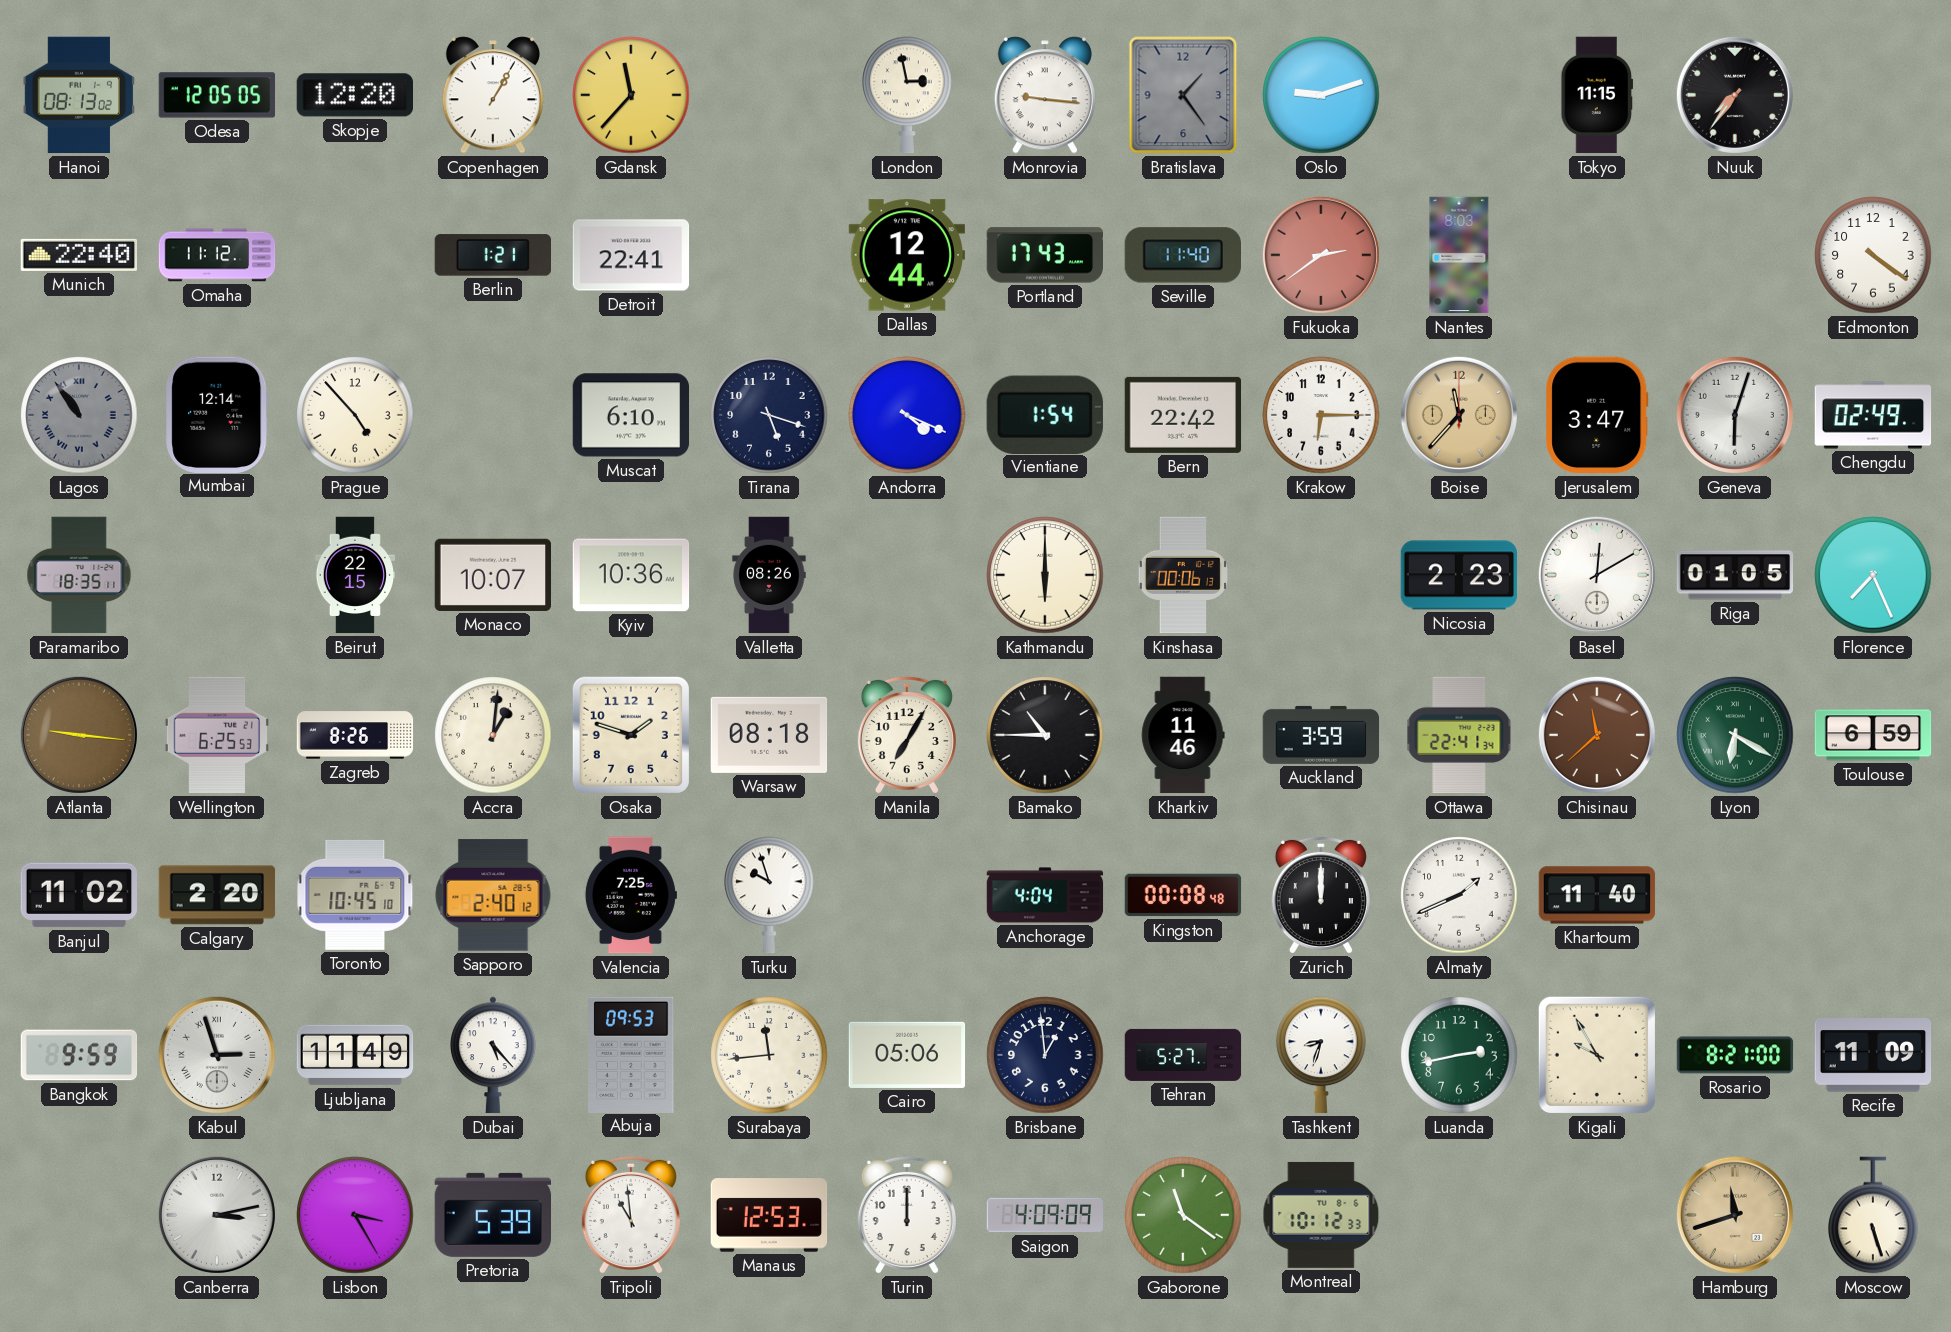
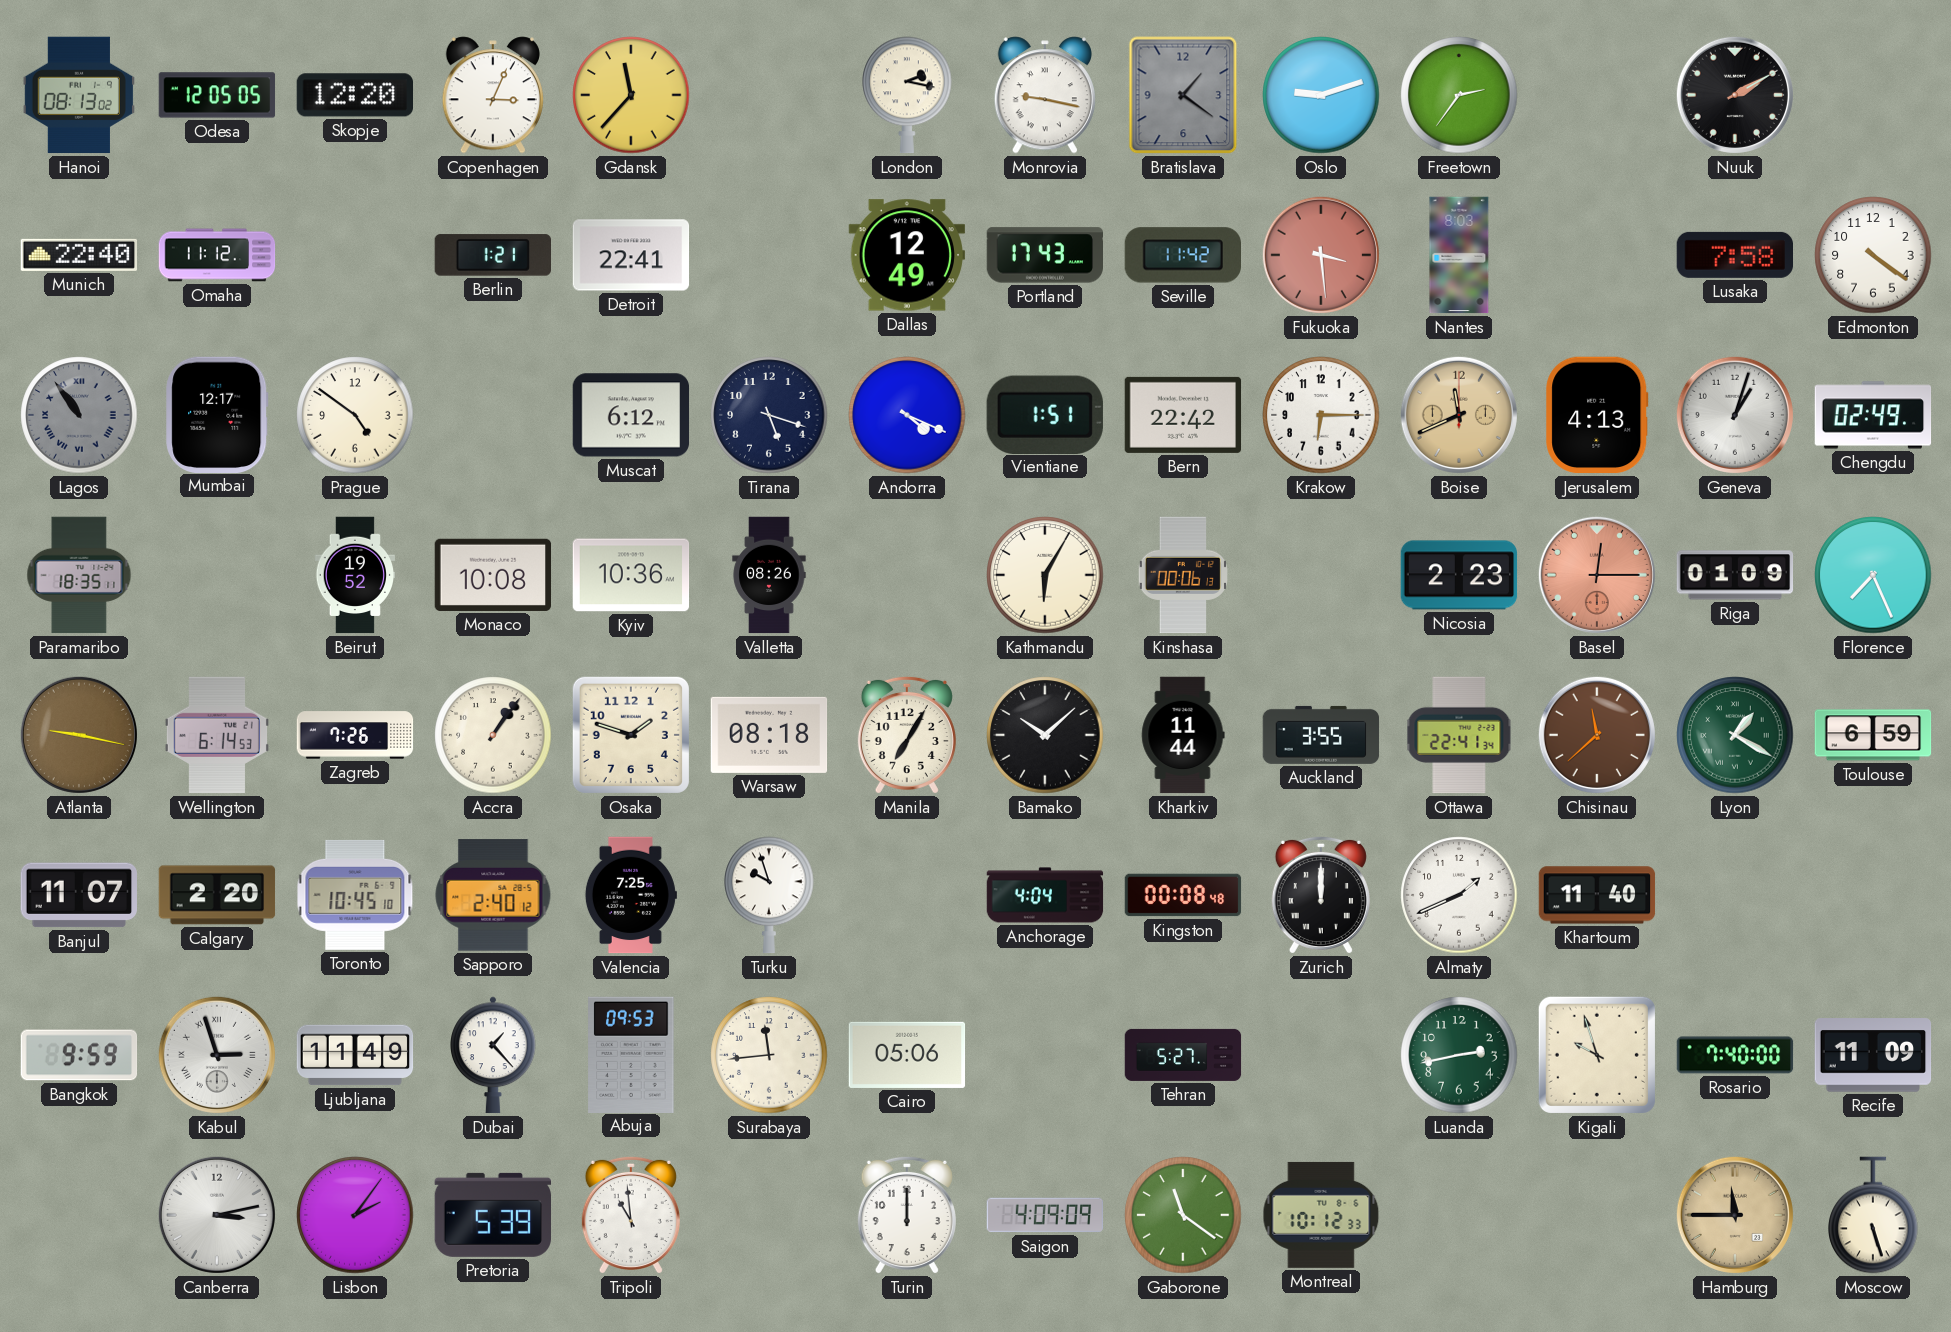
Copenhagen: 1:05 -> 3:04
London: 2:58 -> 2:17
Monrovia: 9:16 -> 9:17
Bratislava: 1:24 -> 1:21
Freetown: none -> 2:36
Tokyo: 11:15 -> none
Nuuk: 7:36 -> 2:10
Dallas: 12:44 -> 12:49
Seville: 11:40 -> 11:42
Fukuoka: 2:39 -> 3:29
Lusaka: none -> 7:58
Mumbai: 12:14 -> 12:17
Prague: 4:53 -> 4:51
Muscat: 6:10 -> 6:12
Vientiane: 1:54 -> 1:51
Boise: 11:37 -> 11:41
Jerusalem: 3:47 -> 4:13
Geneva: 6:03 -> 1:03
Beirut: 22:15 -> 19:52
Monaco: 10:07 -> 10:08
Kathmandu: 6:00 -> 6:05
Basel: 12:10 -> 12:15
Basel dial: white -> salmon
Riga: 01:05 -> 01:09
Atlanta: 9:16 -> 9:17
Wellington: 6:25 -> 6:14
Zagreb: 8:26 -> 7:26
Accra: 1:01 -> 1:06
Bamako: 10:45 -> 10:08
Kharkiv: 11:46 -> 11:44
Auckland: 3:59 -> 3:55
Lyon: 6:20 -> 1:20
Banjul: 11:02 -> 11:07
Dubai: 5:23 -> 1:23
Brisbane: 12:59 -> none
Tashkent: 8:33 -> none
Kigali: 9:55 -> 9:57
Rosario: 8:21 -> 7:40
Lisbon: 3:25 -> 2:06
Manaus: 12:53 -> none
Hamburg: 11:42 -> 11:45
